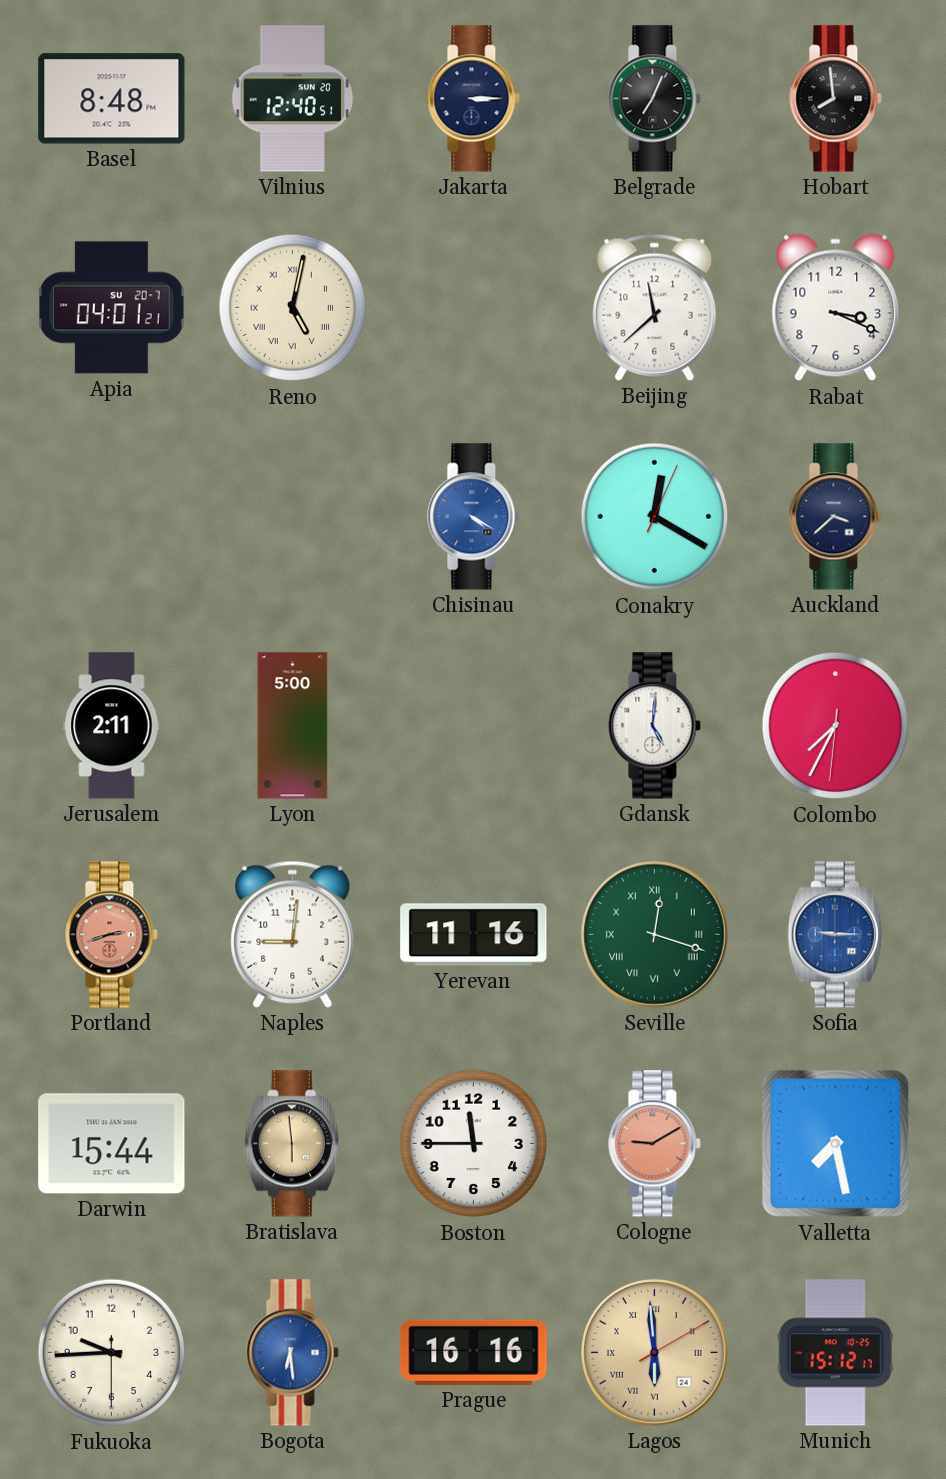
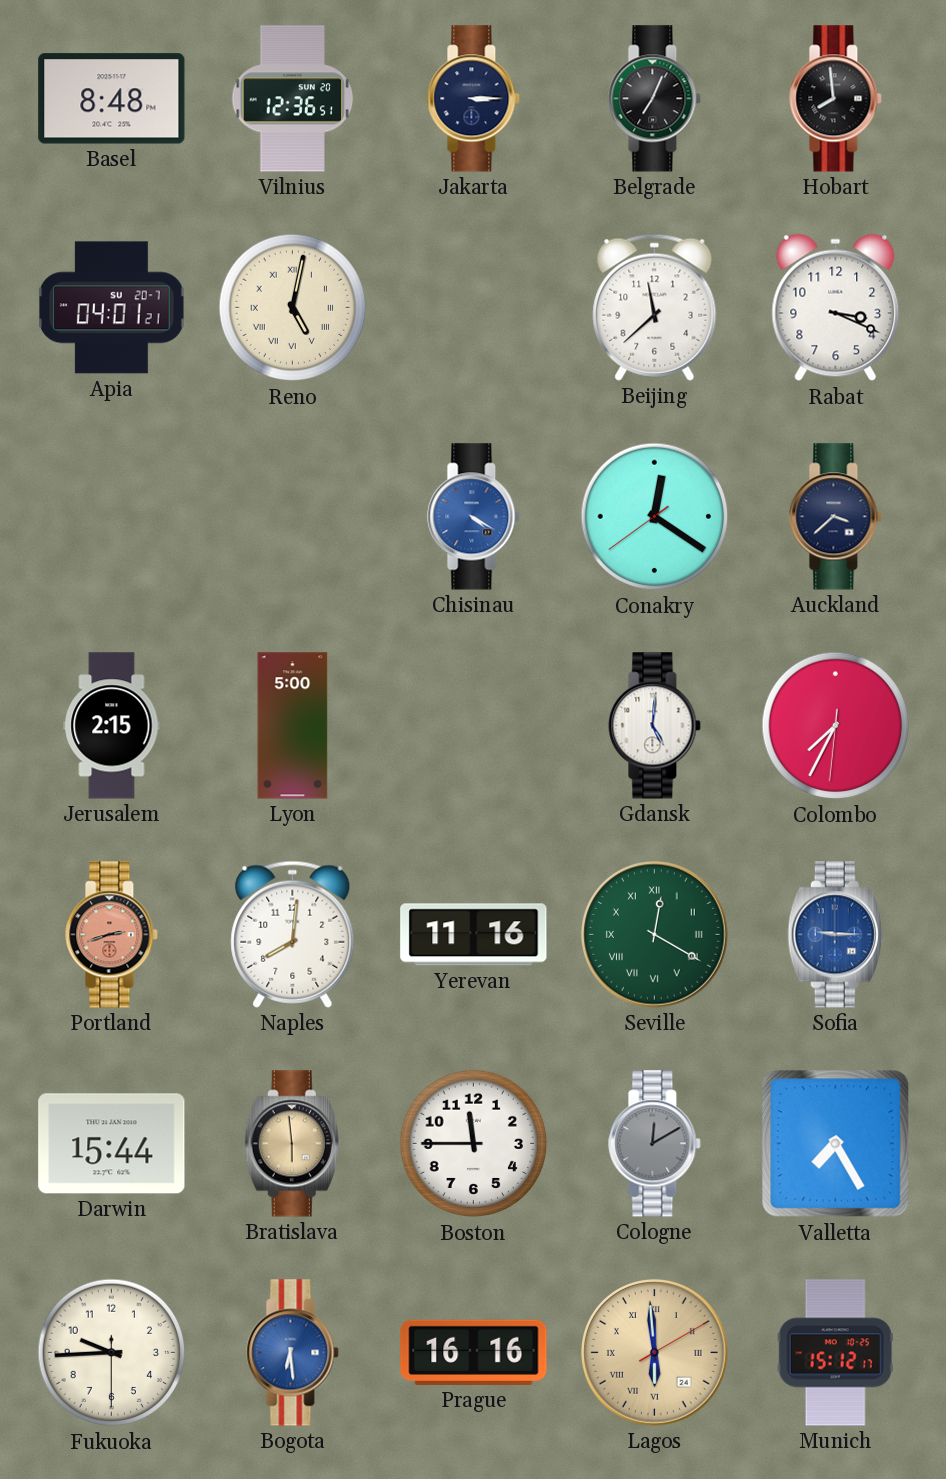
Vilnius: 12:40 -> 12:36
Conakry: 12:20:04 -> 12:20:39
Jerusalem: 2:11 -> 2:15
Naples: 9:01 -> 8:01
Seville: 12:18 -> 12:20
Cologne: 9:10 -> 12:10
Cologne dial: salmon -> grey
Valletta: 7:28 -> 7:25
